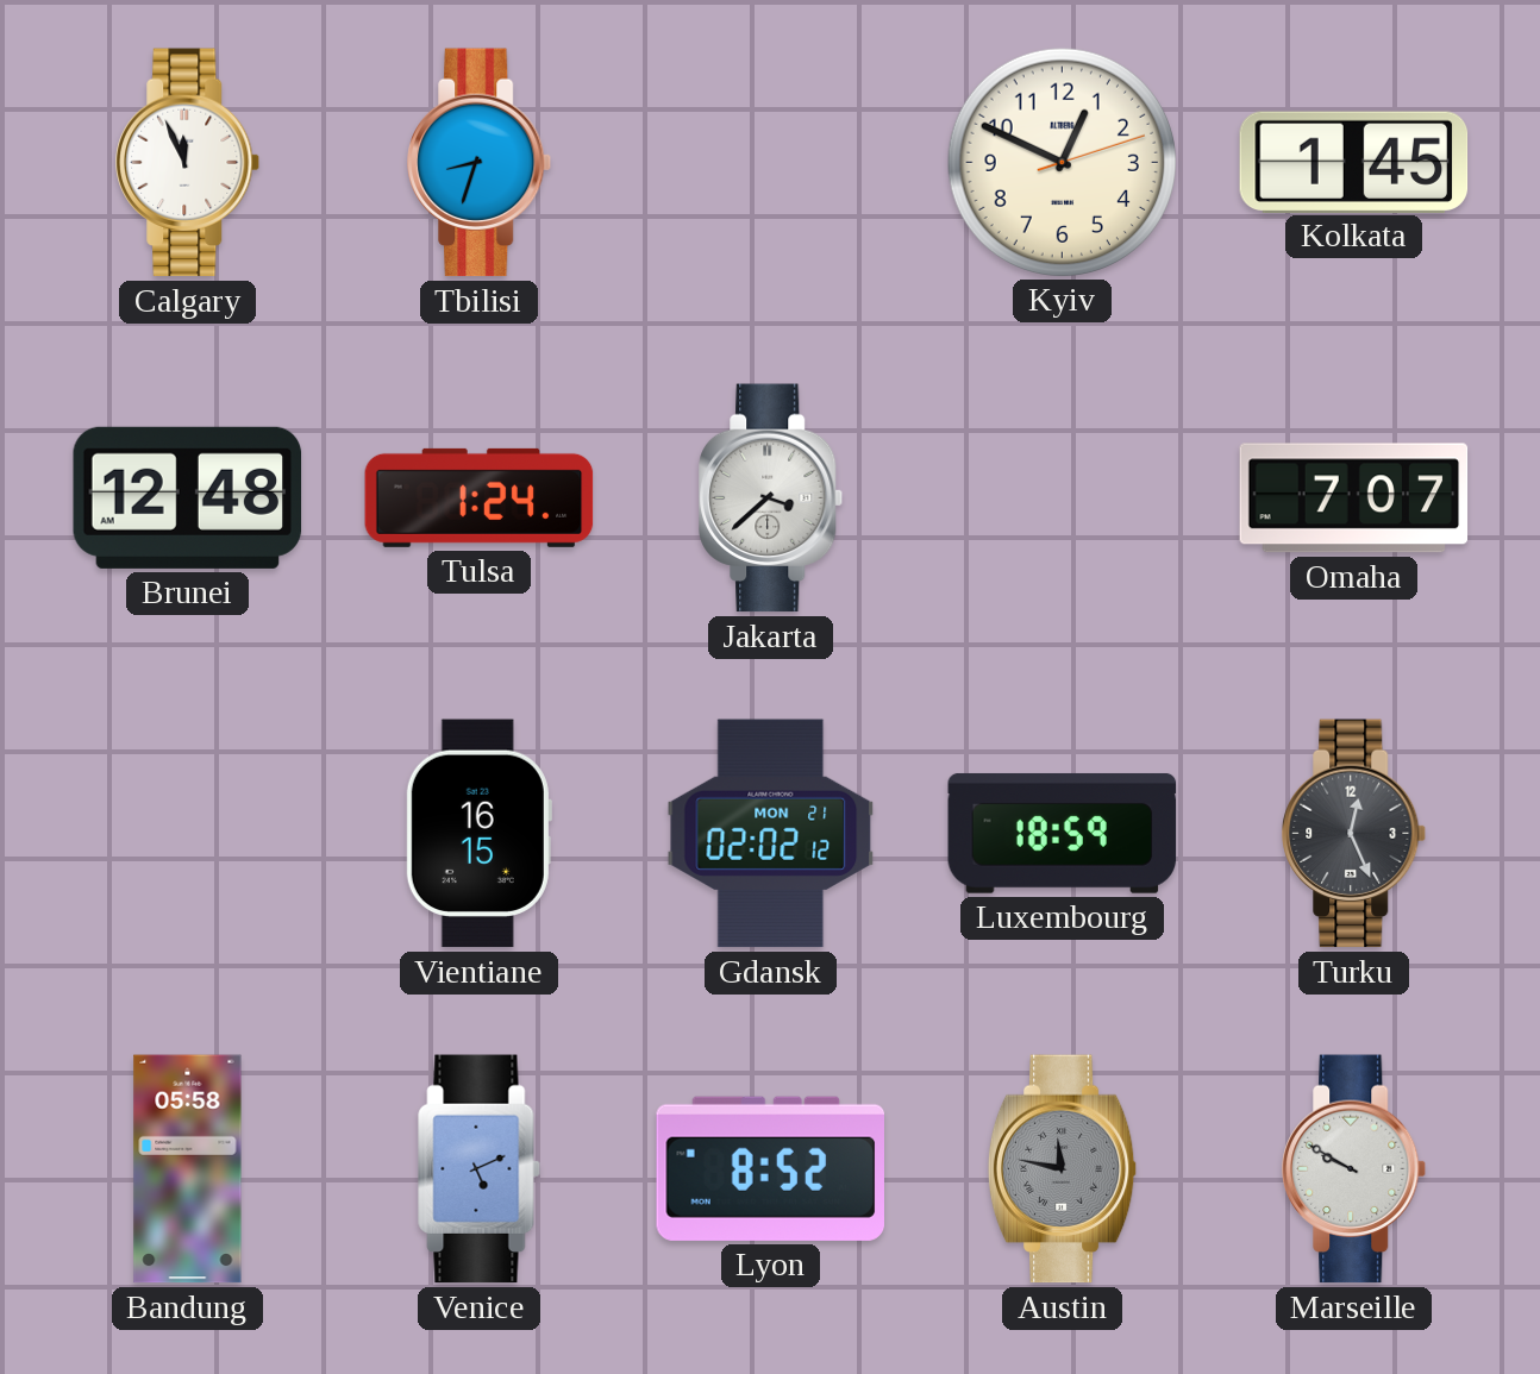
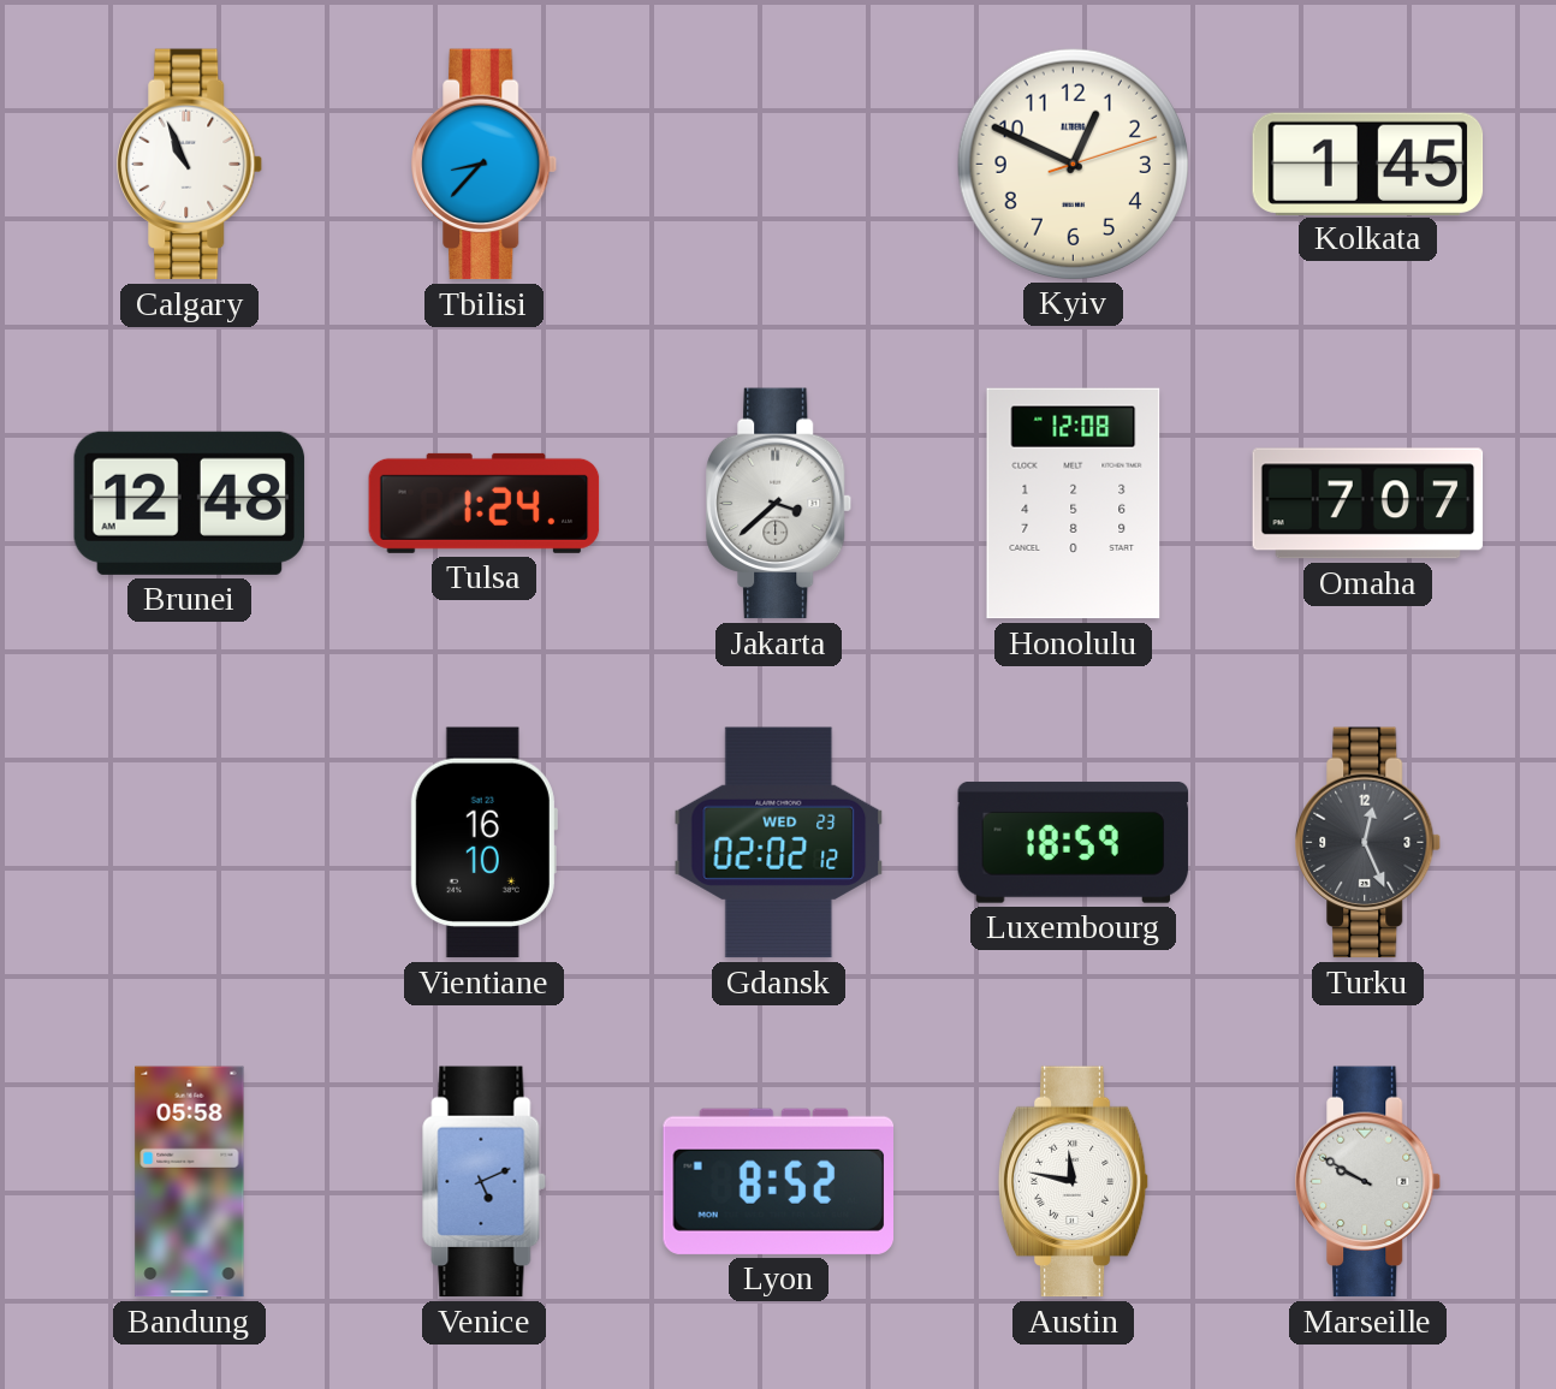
Calgary: 11:56 -> 10:56
Tbilisi: 8:33 -> 8:37
Honolulu: none -> 12:08
Vientiane: 16:15 -> 16:10
Gdansk date: MON 21 -> WED 23
Austin dial: grey -> white
